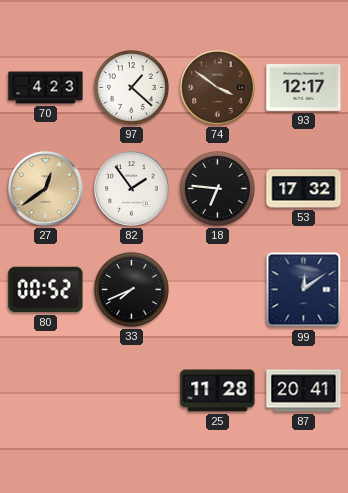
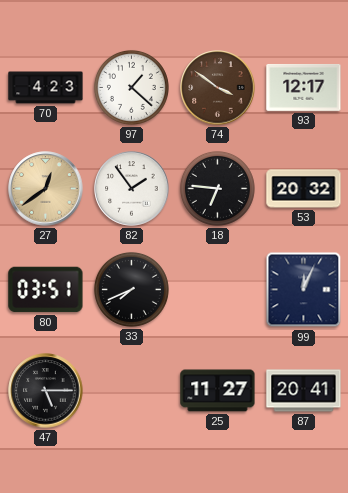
53: 17:32 -> 20:32
80: 00:52 -> 03:51
99: 12:09 -> 12:04
47: none -> 5:15
25: 11:28 -> 11:27
